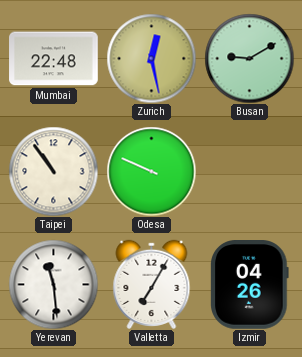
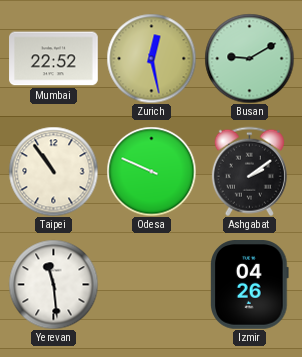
Mumbai: 22:48 -> 22:52
Ashgabat: none -> 2:09
Valletta: 7:05 -> none
